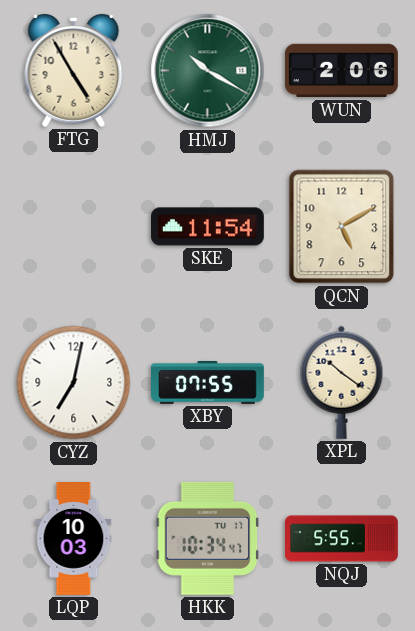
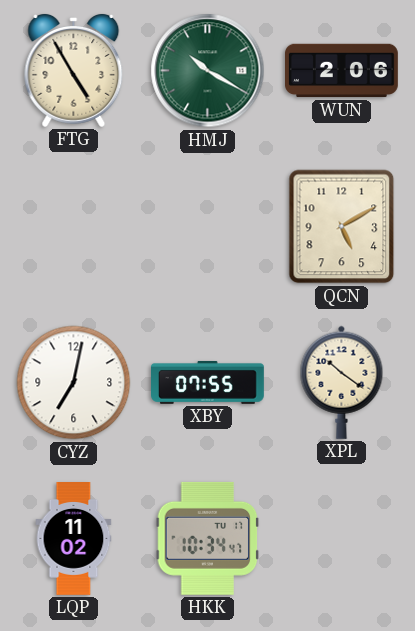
SKE: 11:54 -> none
LQP: 10:03 -> 11:02
NQJ: 5:55 -> none
